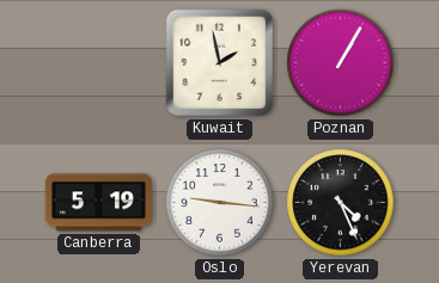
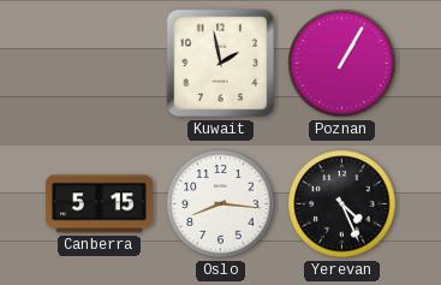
Canberra: 5:19 -> 5:15
Oslo: 9:16 -> 8:16
